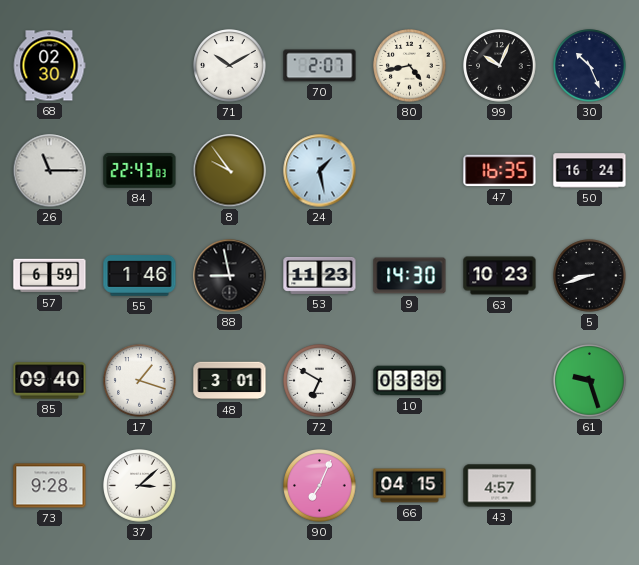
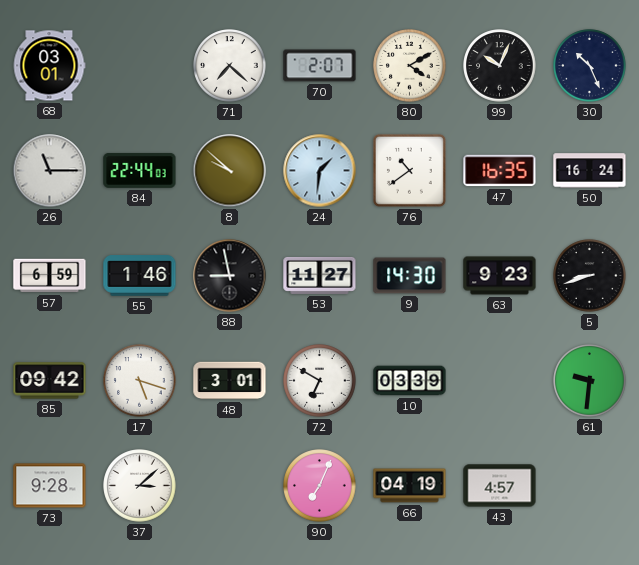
68: 02:30 -> 03:01
71: 10:10 -> 7:22
80: 4:43 -> 4:10
84: 22:43 -> 22:44
8: 9:54 -> 9:52
24: 1:28 -> 1:31
76: none -> 10:39
53: 11:23 -> 11:27
63: 10:23 -> 9:23
85: 09:40 -> 09:42
17: 1:18 -> 5:18
61: 9:27 -> 9:31
66: 04:15 -> 04:19
